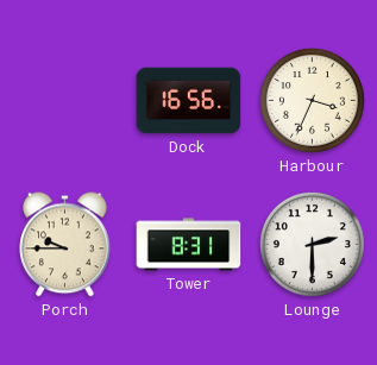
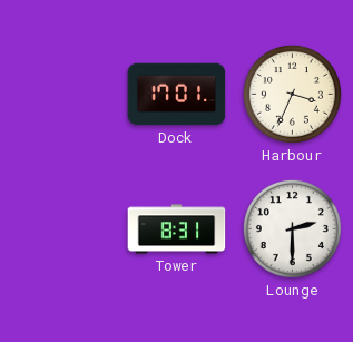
Dock: 16:56 -> 17:01
Porch: 9:45 -> none
